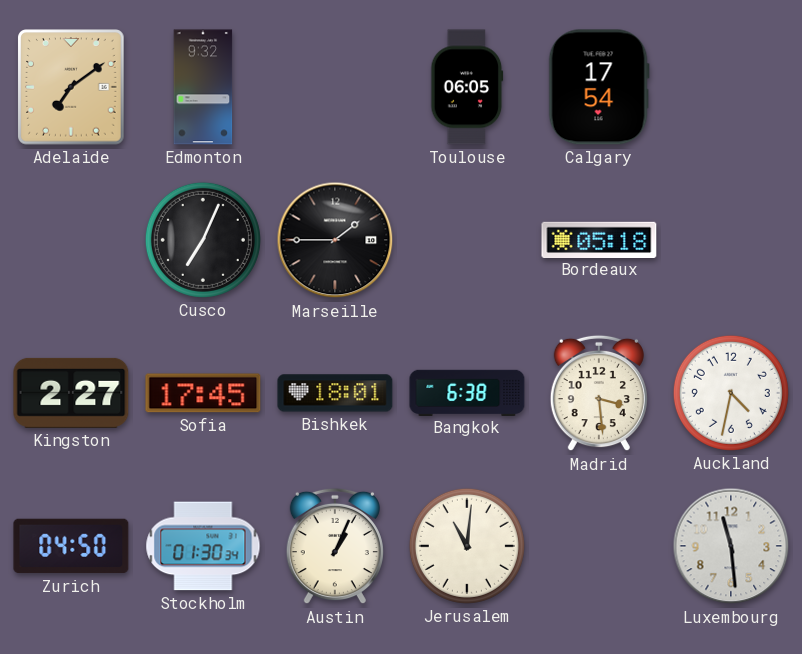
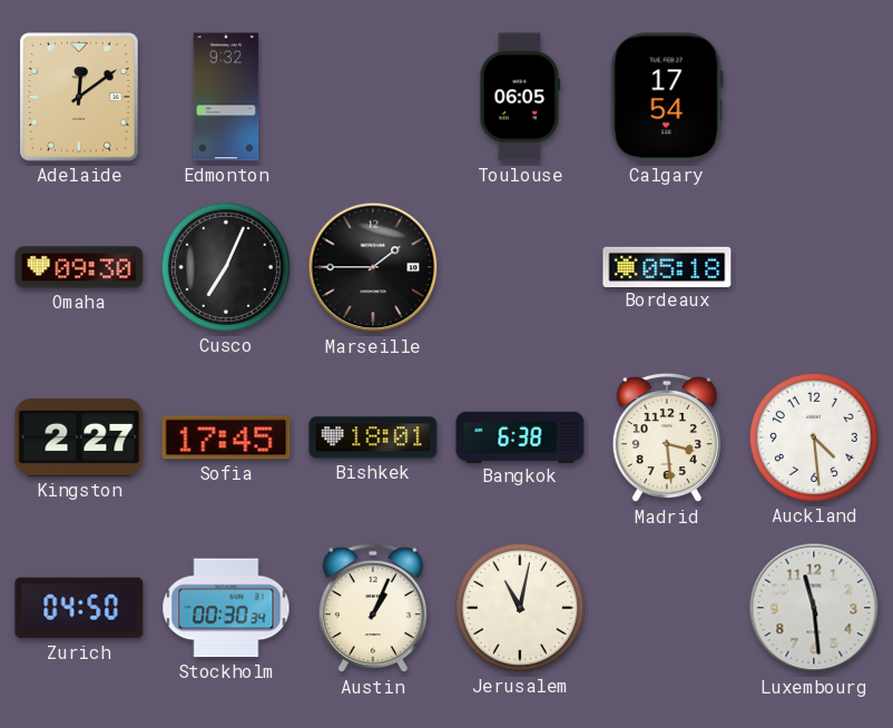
Adelaide: 7:09 -> 12:09
Omaha: none -> 09:30
Auckland: 4:32 -> 4:29
Stockholm: 01:30 -> 00:30
Jerusalem: 11:01 -> 11:02
